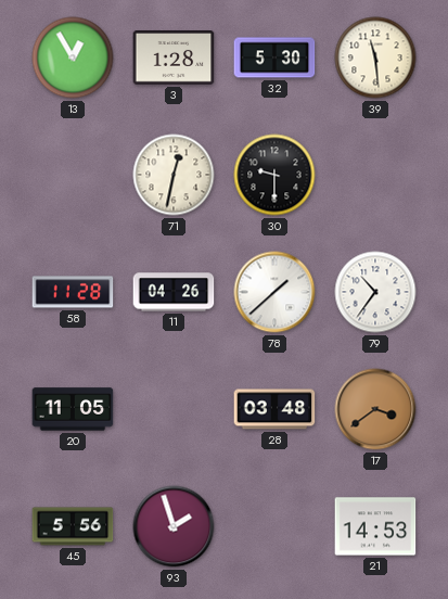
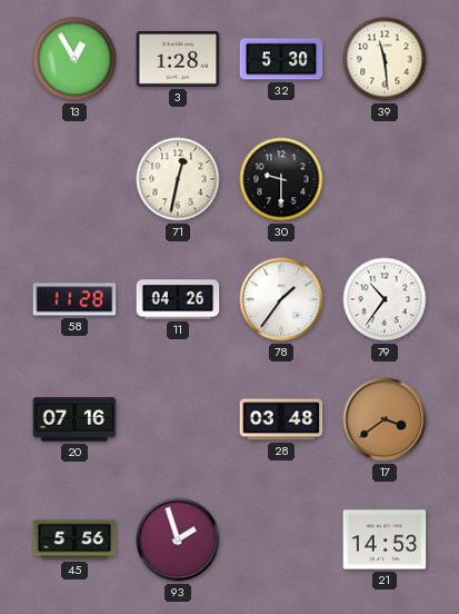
78: 1:38 -> 1:36
20: 11:05 -> 07:16
